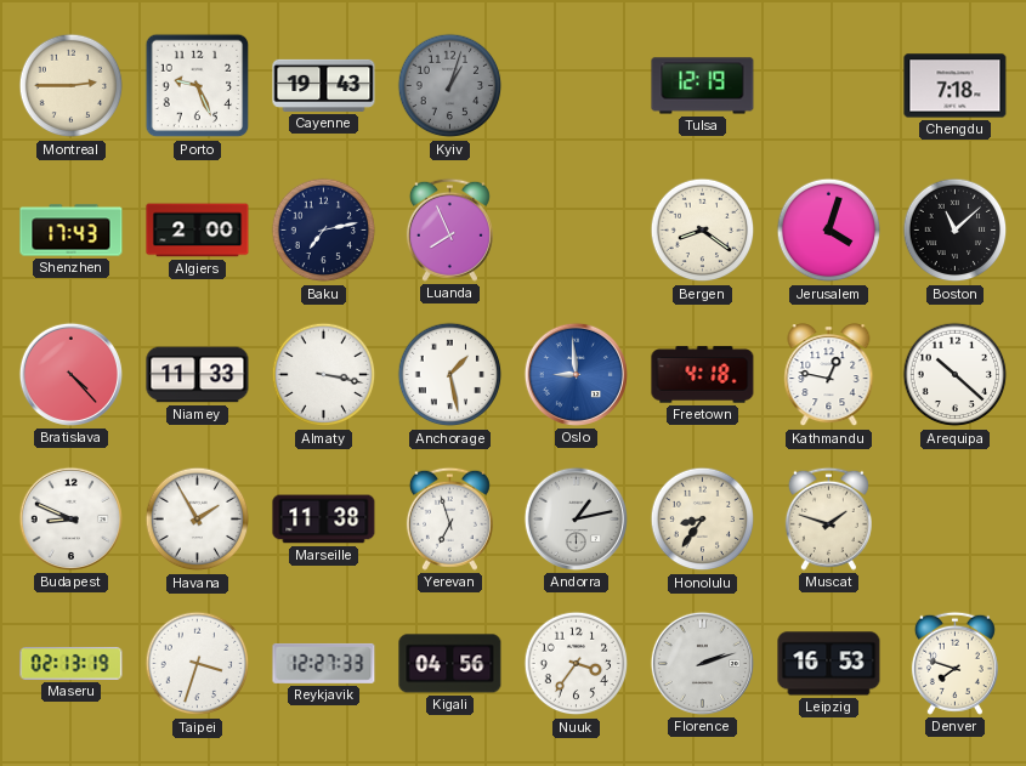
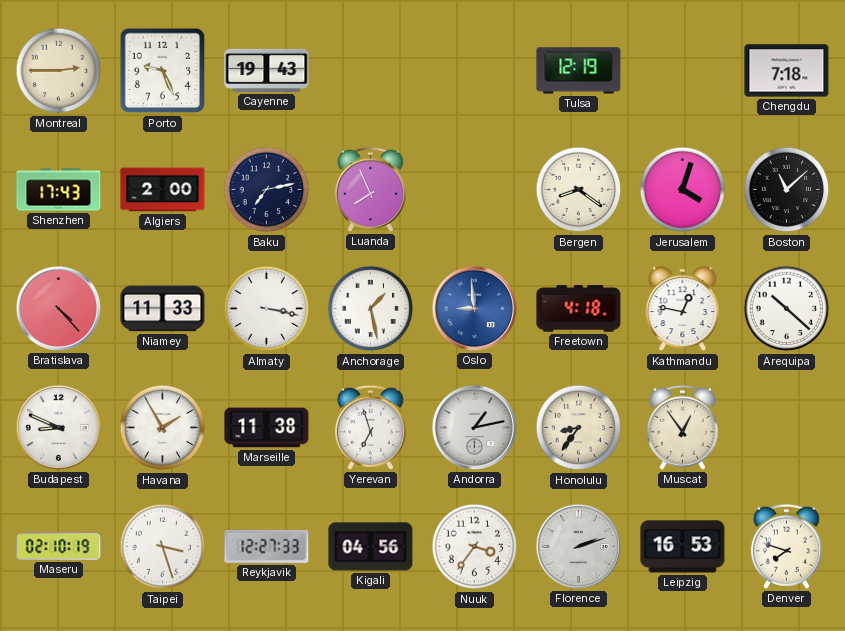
Kyiv: 1:03 -> none
Muscat: 1:48 -> 12:54
Maseru: 02:13 -> 02:10
Taipei: 3:33 -> 3:27
